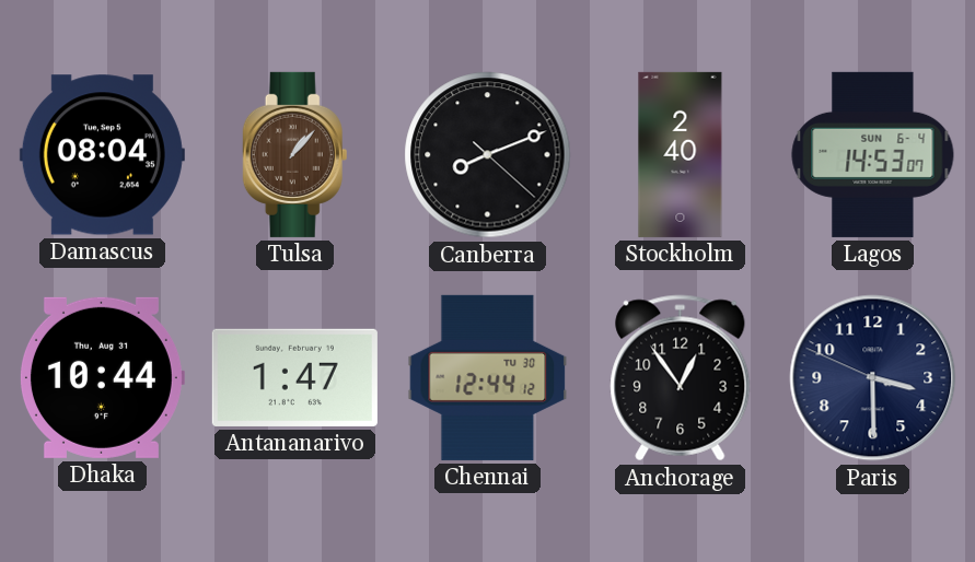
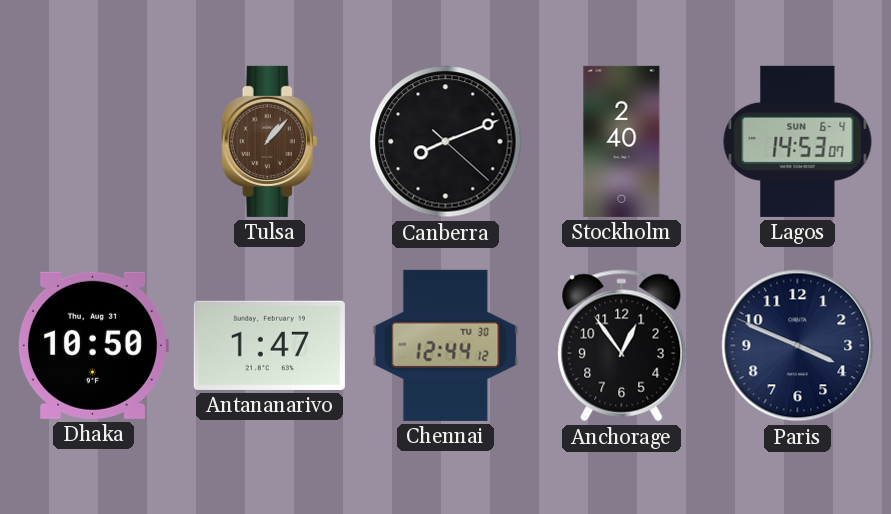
Damascus: 08:04 -> none
Dhaka: 10:44 -> 10:50
Paris: 3:29 -> 3:48
